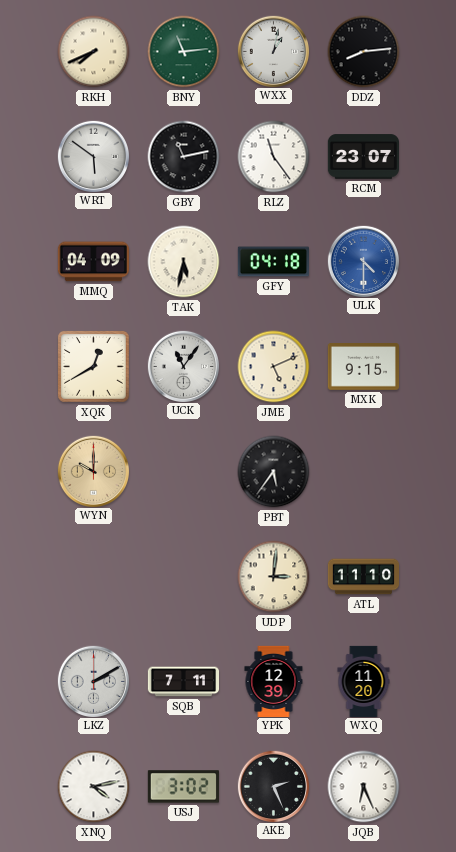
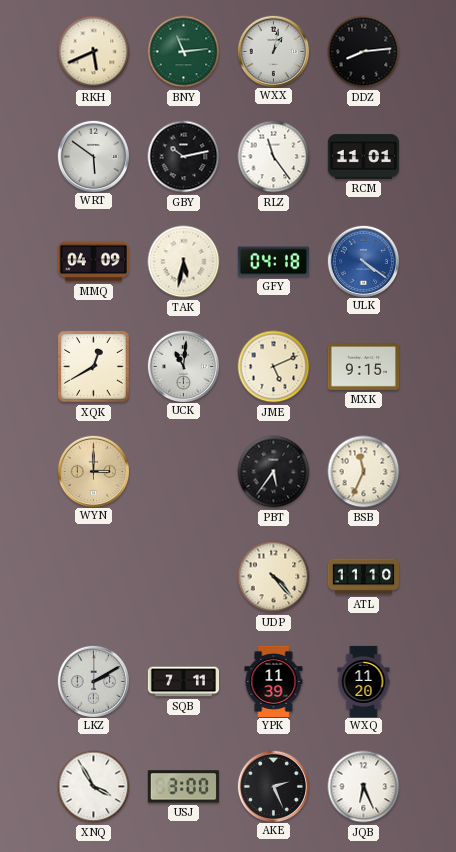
RKH: 7:41 -> 5:41
GBY: 11:13 -> 10:13
RCM: 23:07 -> 11:01
ULK: 4:30 -> 4:21
UCK: 11:06 -> 11:01
WYN: 10:00 -> 3:00
BSB: none -> 11:34
UDP: 3:01 -> 4:23
YPK: 12:39 -> 11:39
XNQ: 4:13 -> 3:55
USJ: 3:02 -> 3:00
